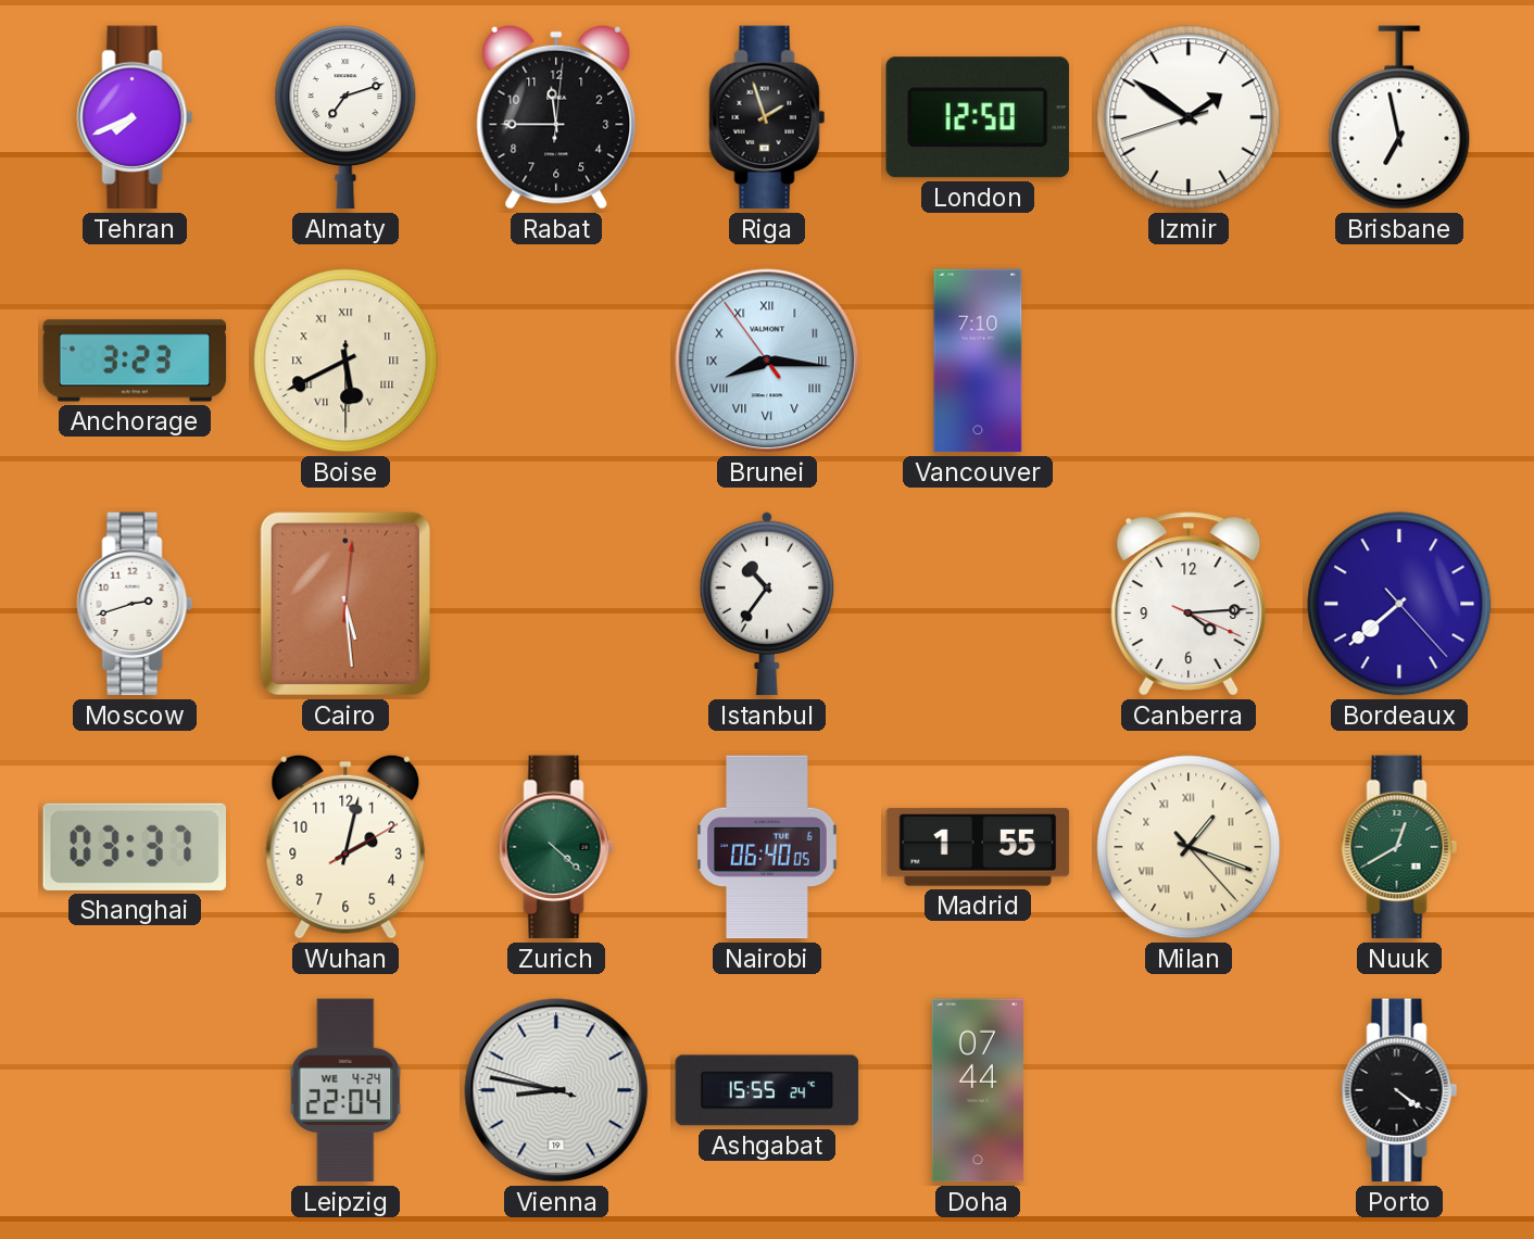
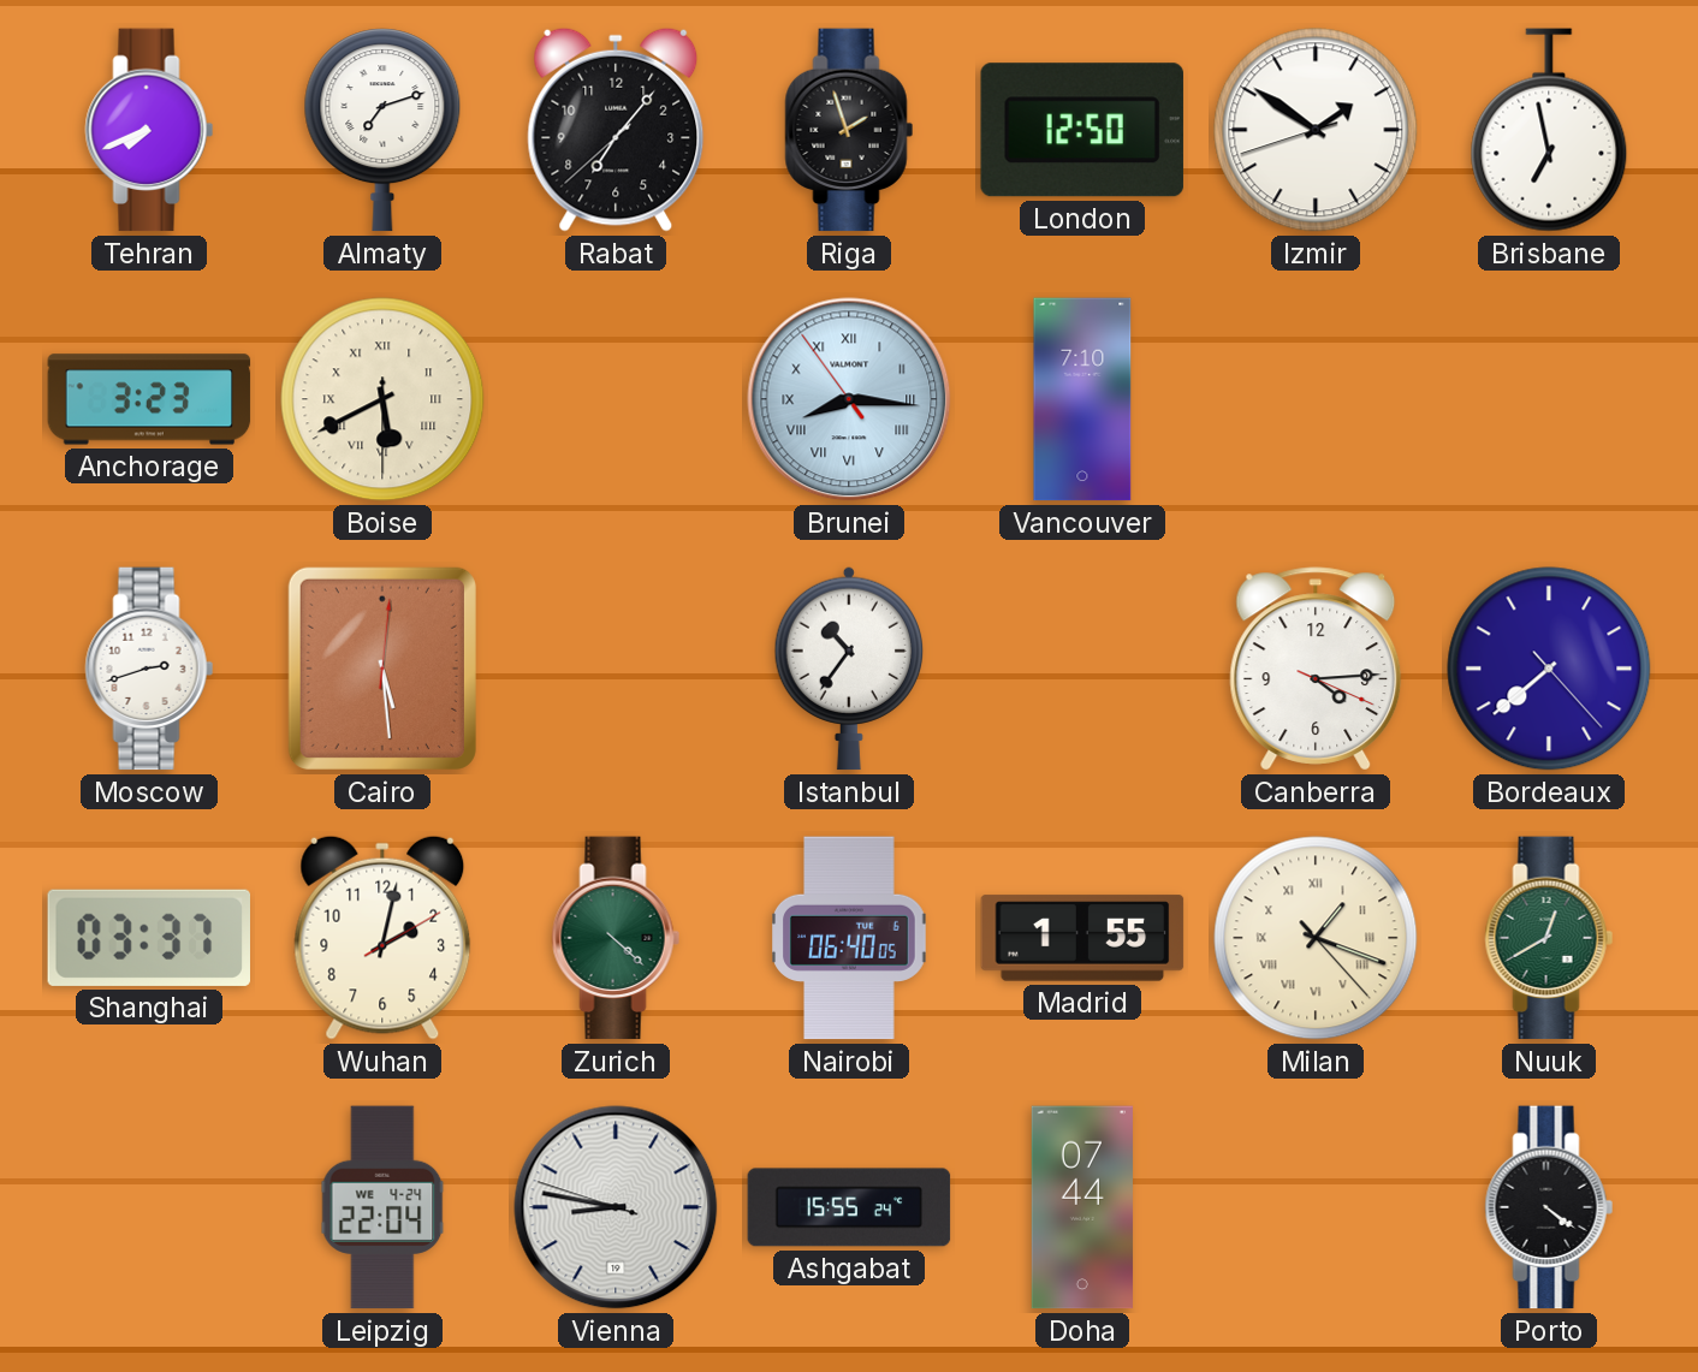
Rabat: 11:45 -> 7:06
